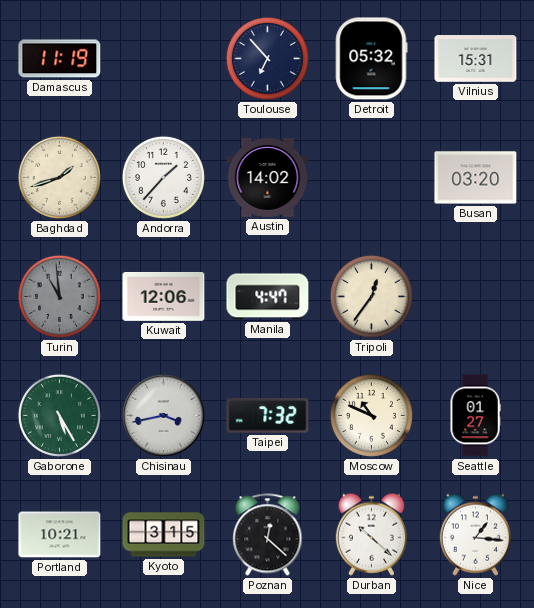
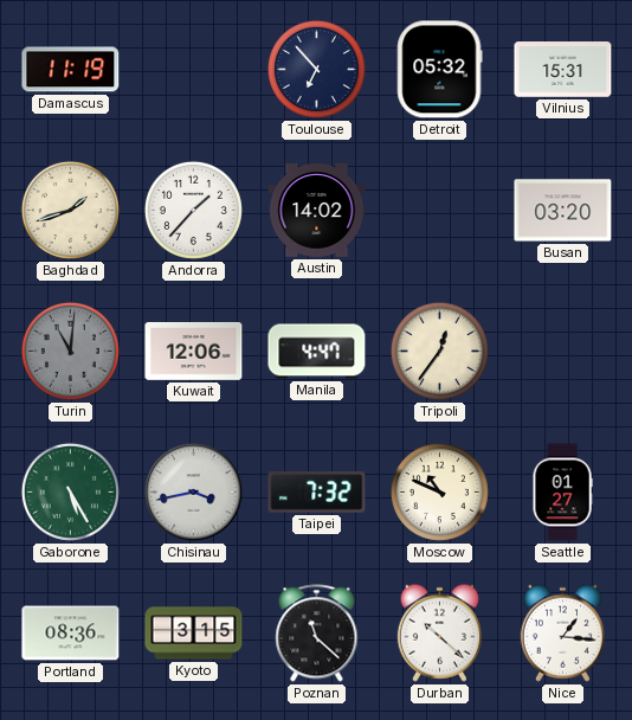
Turin: 10:59 -> 11:01
Portland: 10:21 -> 08:36
Poznan: 12:22 -> 11:22
